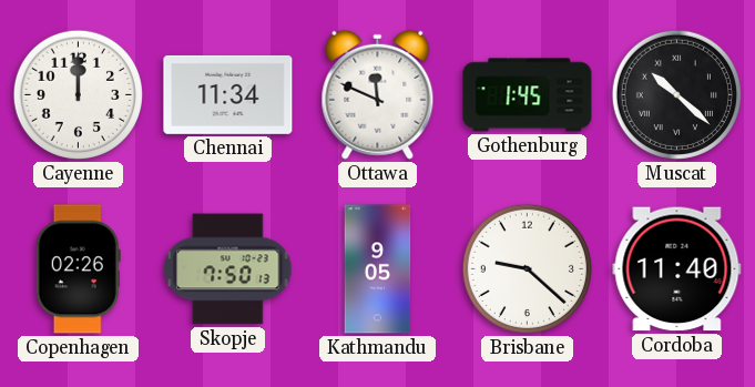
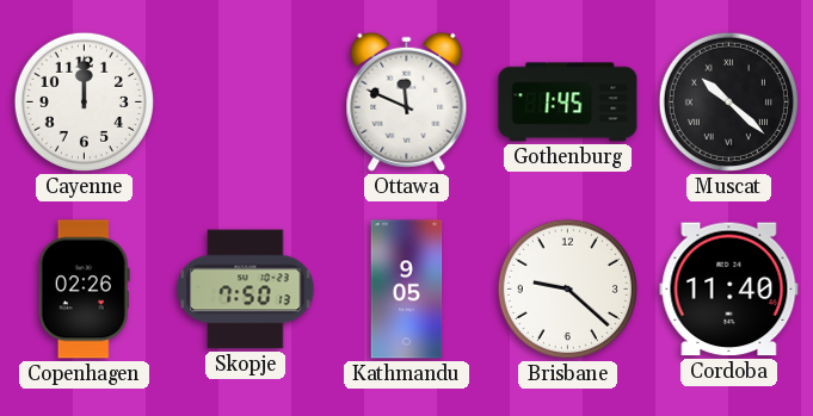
Chennai: 11:34 -> none
